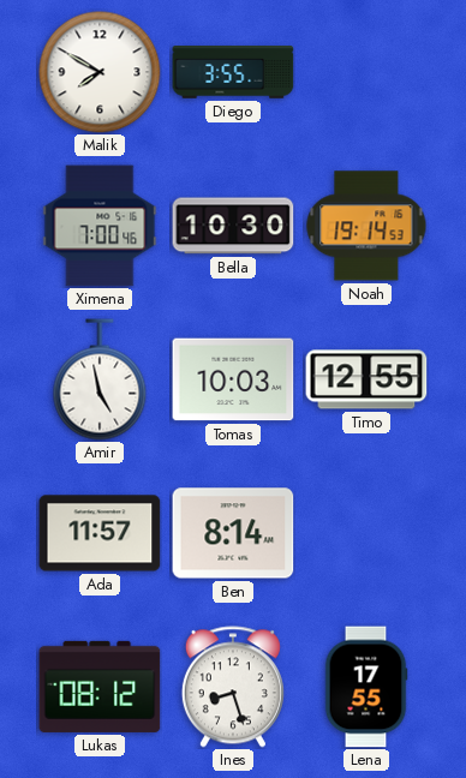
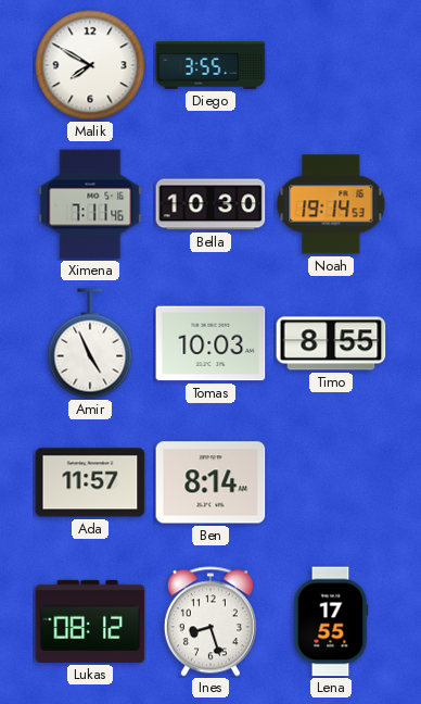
Ximena: 7:00 -> 7:11
Amir: 4:58 -> 4:56
Timo: 12:55 -> 8:55
